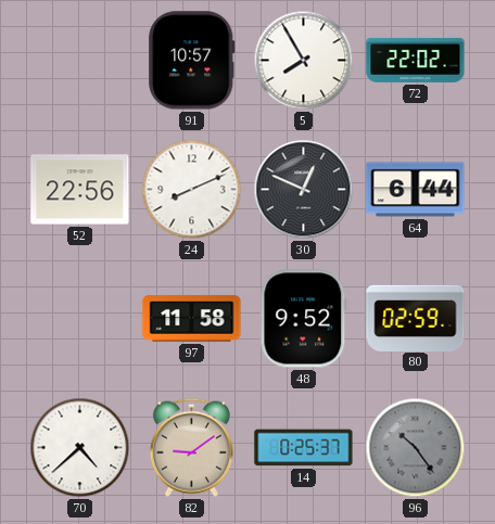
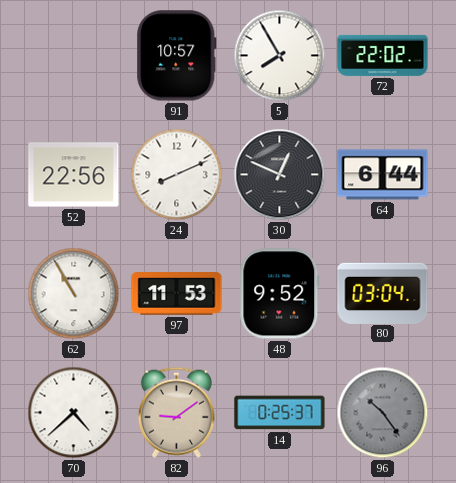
62: none -> 10:55
97: 11:58 -> 11:53
80: 02:59 -> 03:04
